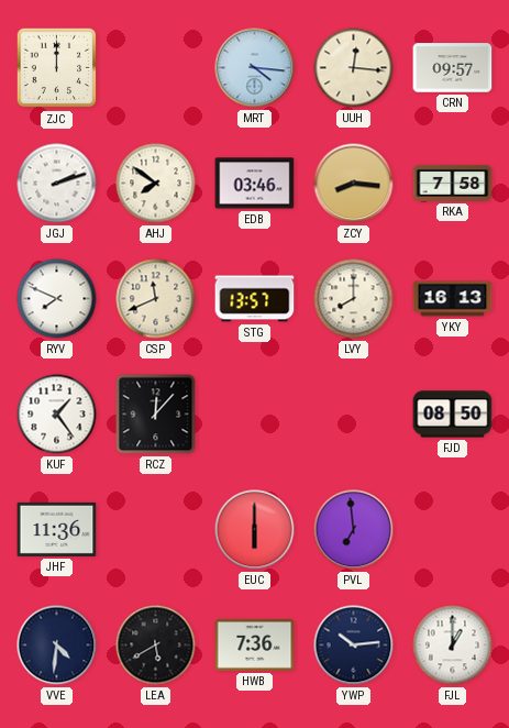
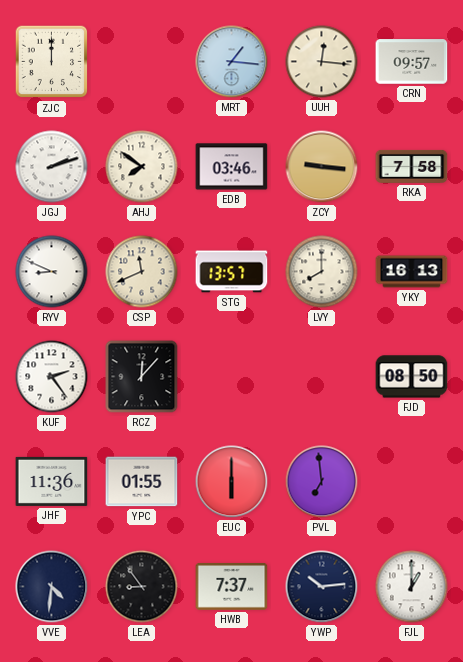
MRT: 4:16 -> 1:16
ZCY: 8:16 -> 9:16
RYV: 7:49 -> 8:49
KUF: 1:24 -> 2:24
YPC: none -> 01:55
LEA: 5:40 -> 8:54
HWB: 7:36 -> 7:37
